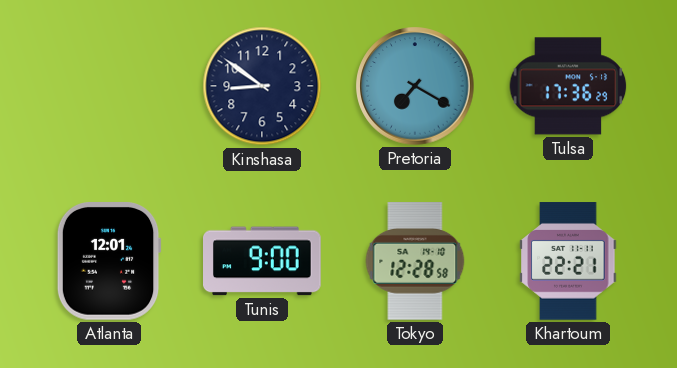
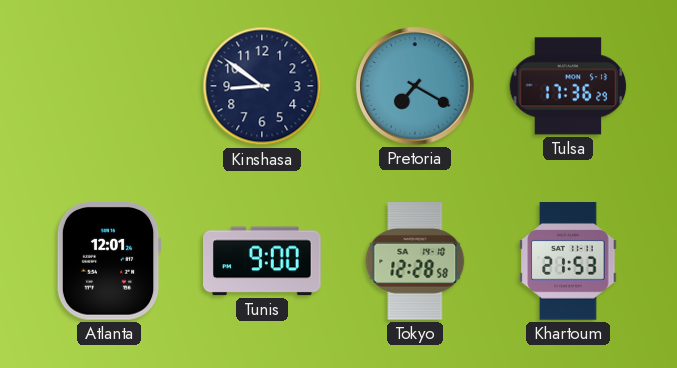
Khartoum: 22:21 -> 21:53
